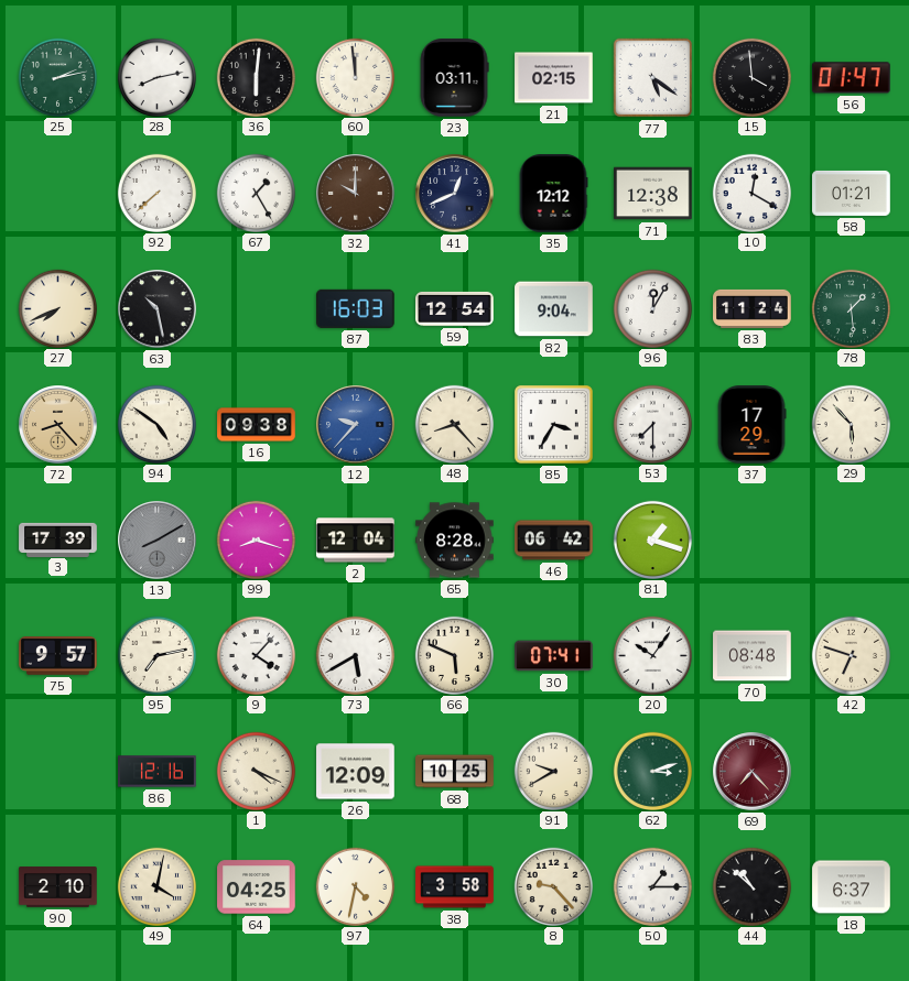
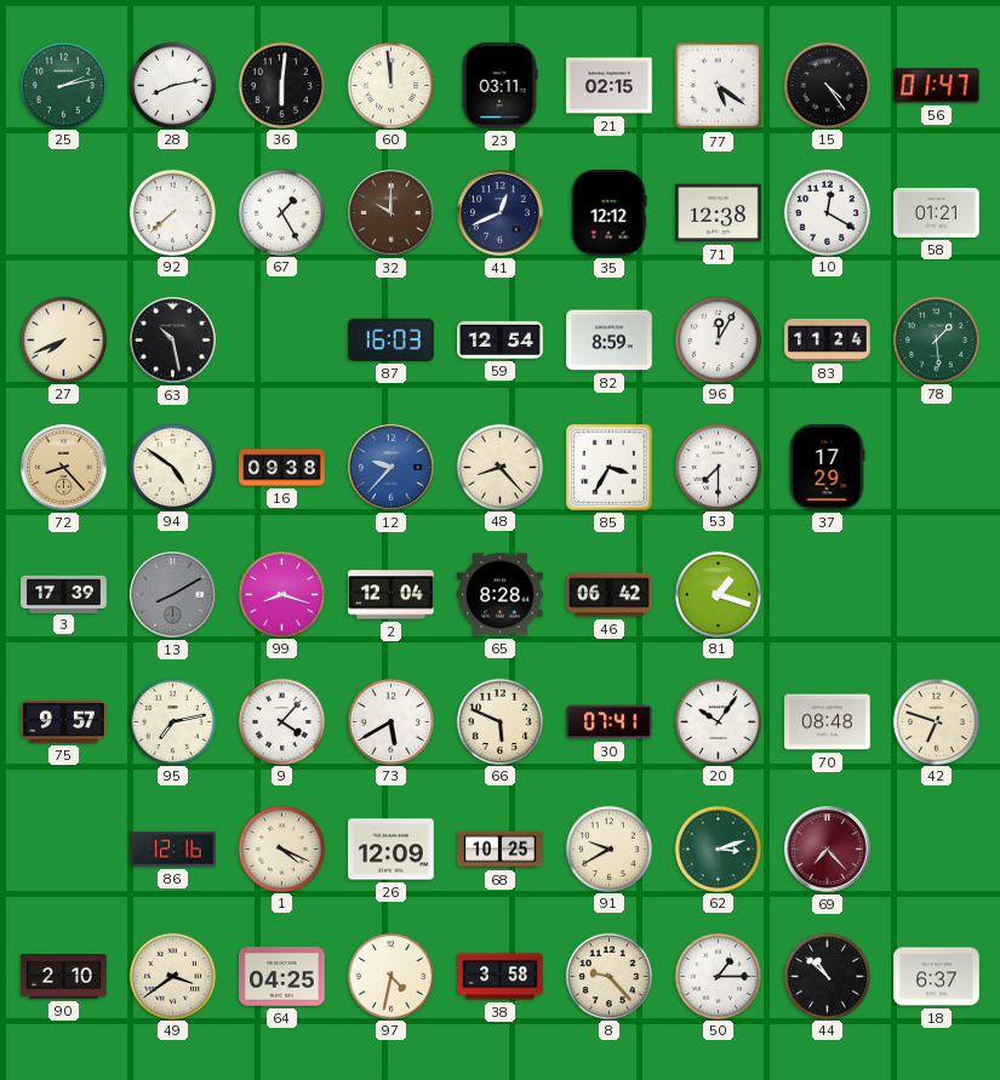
15: 3:59 -> 4:24
82: 9:04 -> 8:59
29: 5:53 -> none
49: 4:02 -> 3:39
